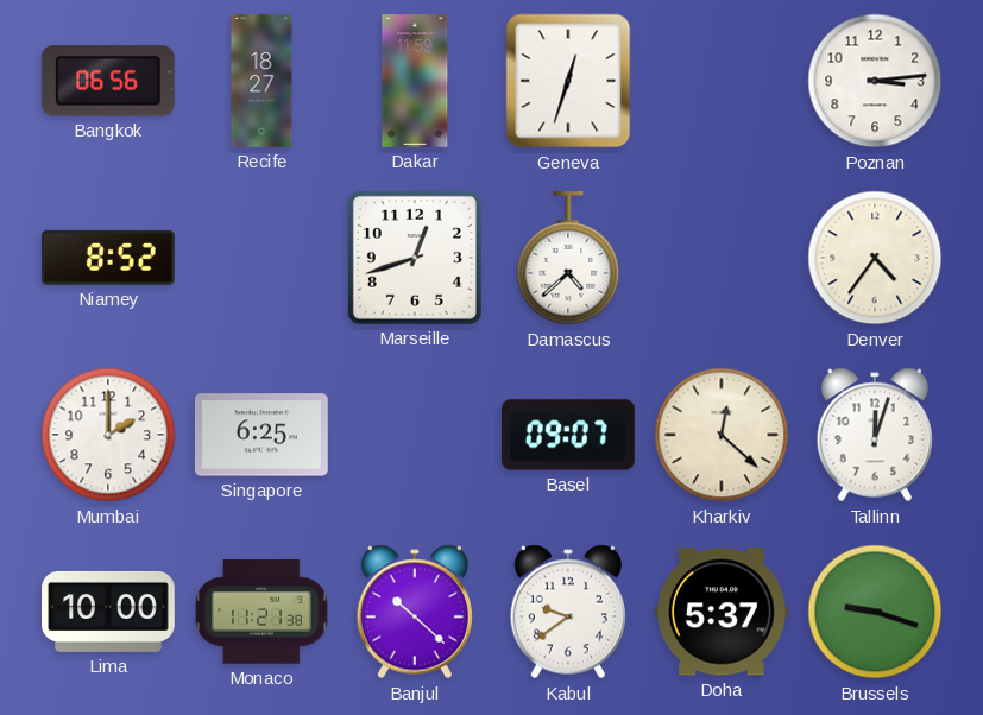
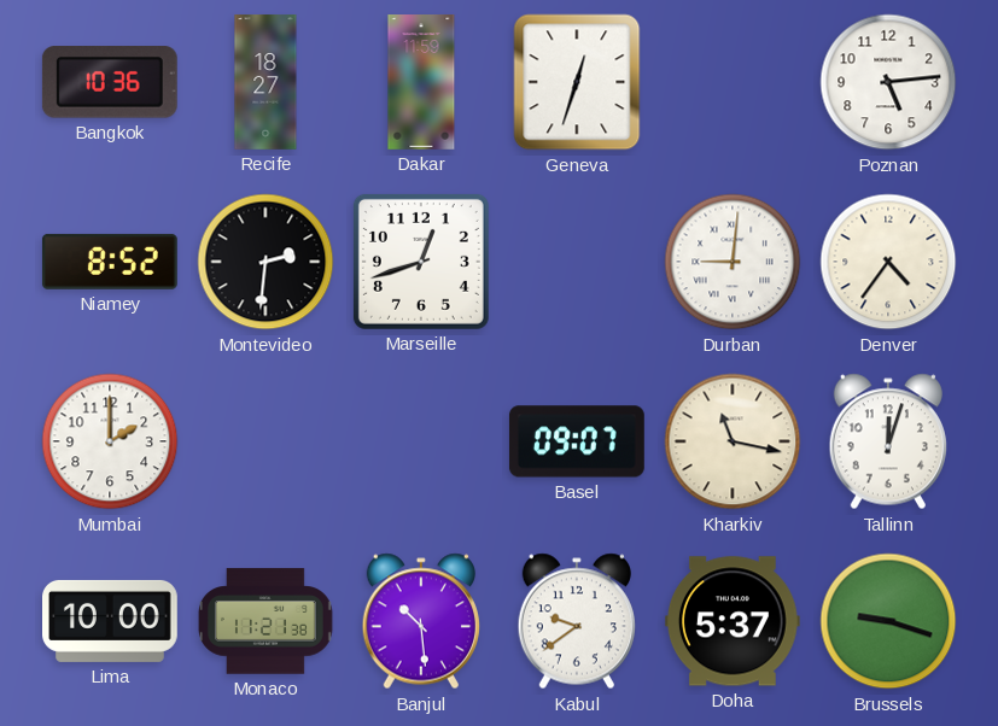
Bangkok: 06:56 -> 10:36
Poznan: 3:14 -> 5:14
Montevideo: none -> 2:31
Damascus: 4:38 -> none
Durban: none -> 9:01
Singapore: 6:25 -> none
Kharkiv: 12:22 -> 11:17
Banjul: 10:22 -> 10:29
